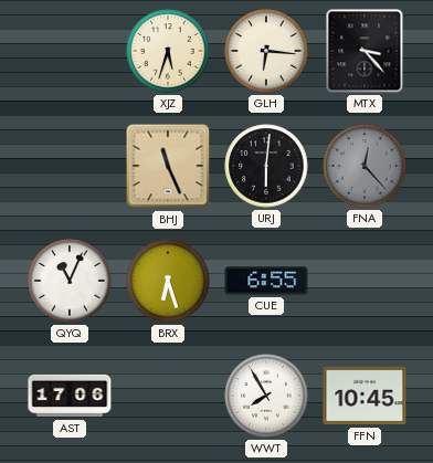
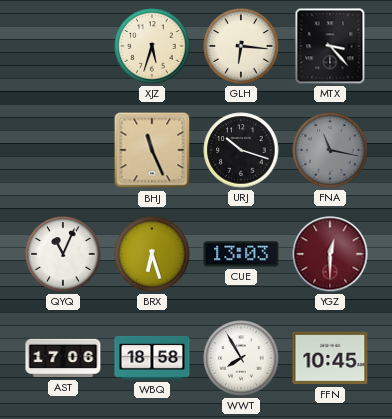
URJ: 6:01 -> 10:18
FNA: 12:23 -> 11:17
CUE: 6:55 -> 13:03
YGZ: none -> 12:30
WBQ: none -> 18:58
